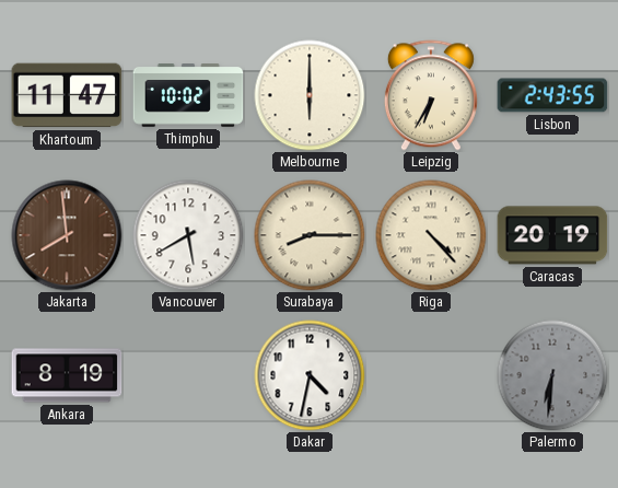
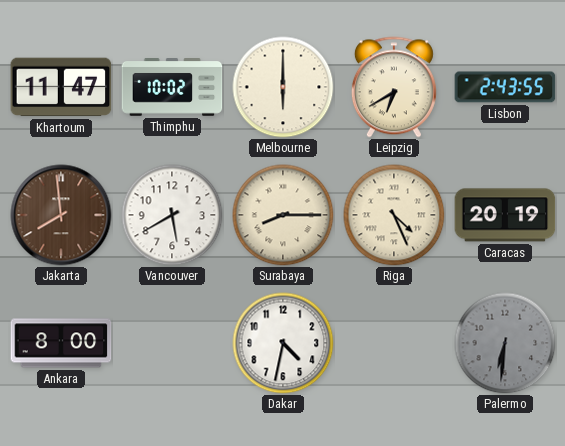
Leipzig: 6:35 -> 6:40
Riga: 4:23 -> 4:26
Ankara: 8:19 -> 8:00
